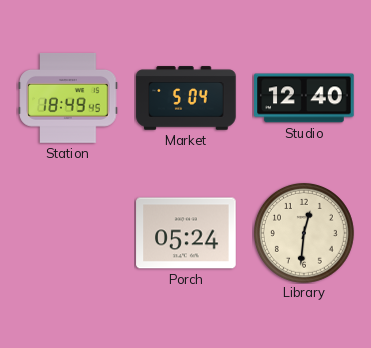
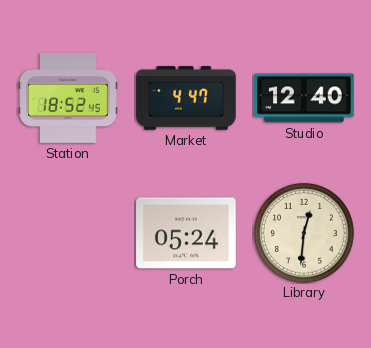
Station: 18:49 -> 18:52
Market: 5:04 -> 4:47
